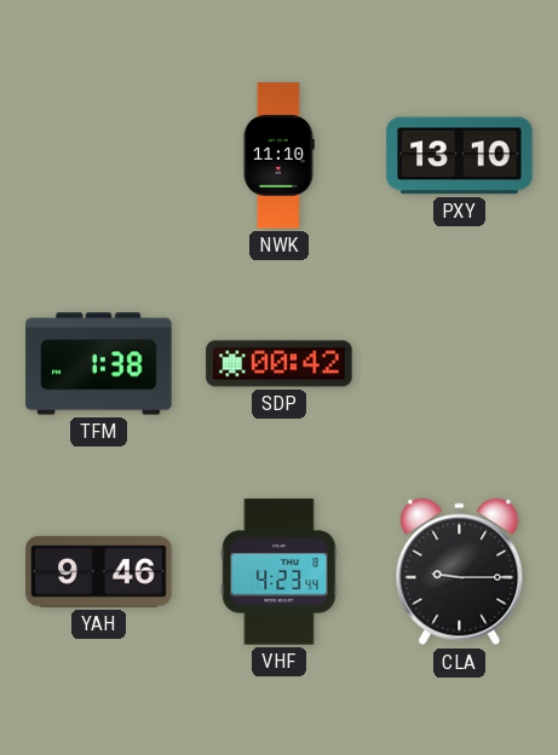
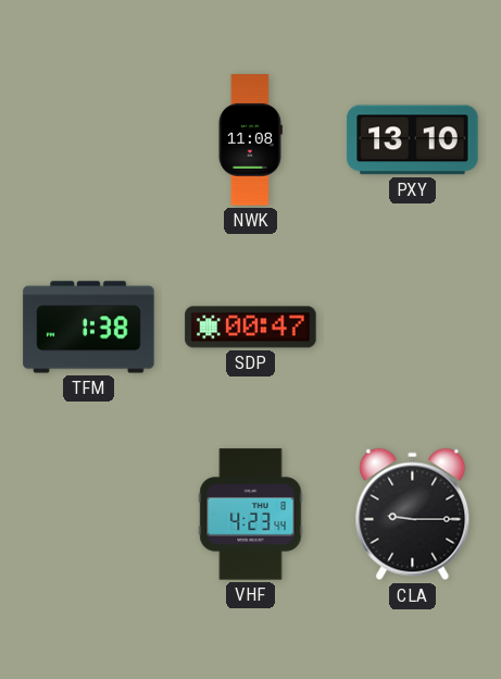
NWK: 11:10 -> 11:08
SDP: 00:42 -> 00:47
YAH: 9:46 -> none
